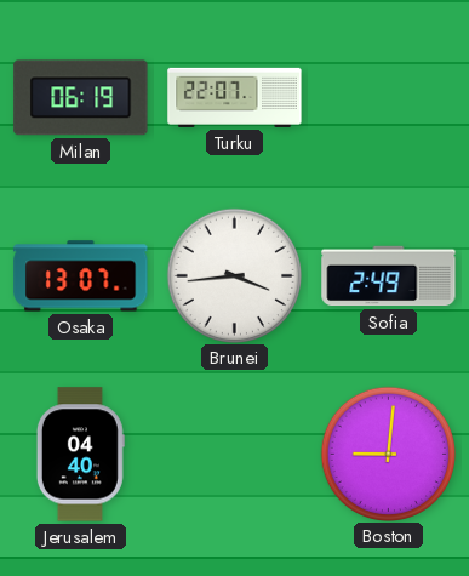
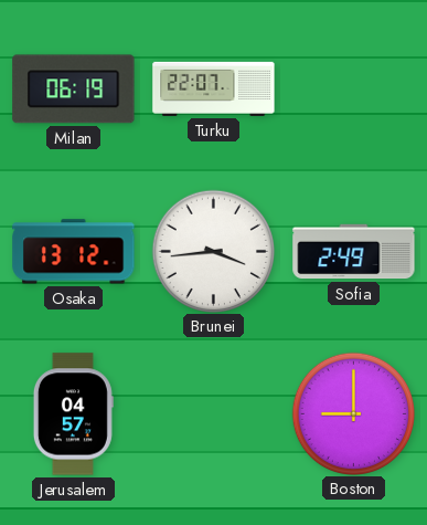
Osaka: 13:07 -> 13:12
Jerusalem: 04:40 -> 04:57
Boston: 9:01 -> 9:00
